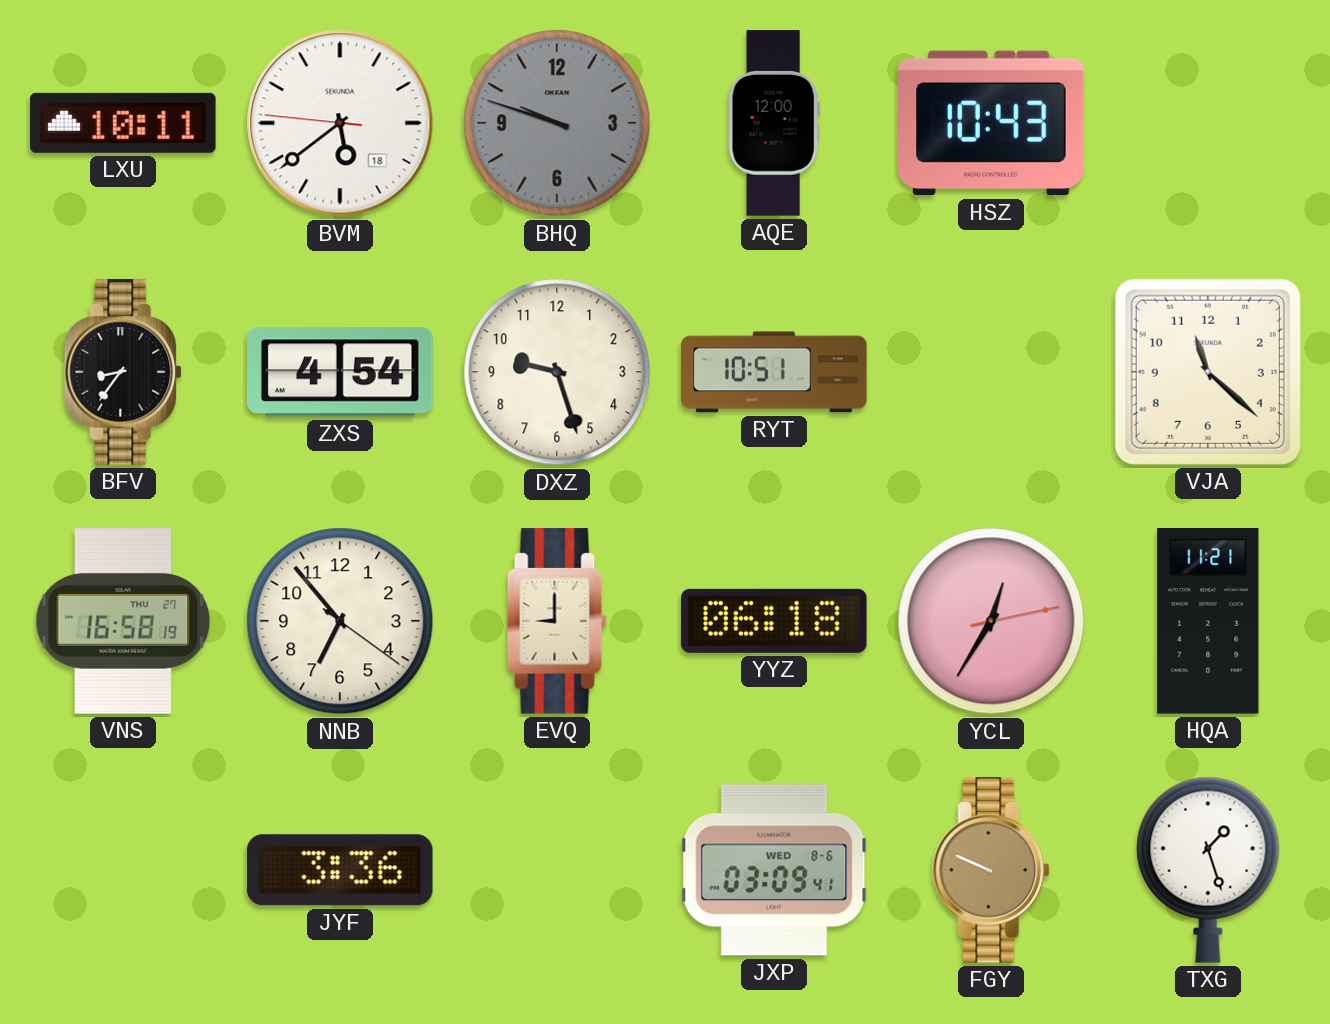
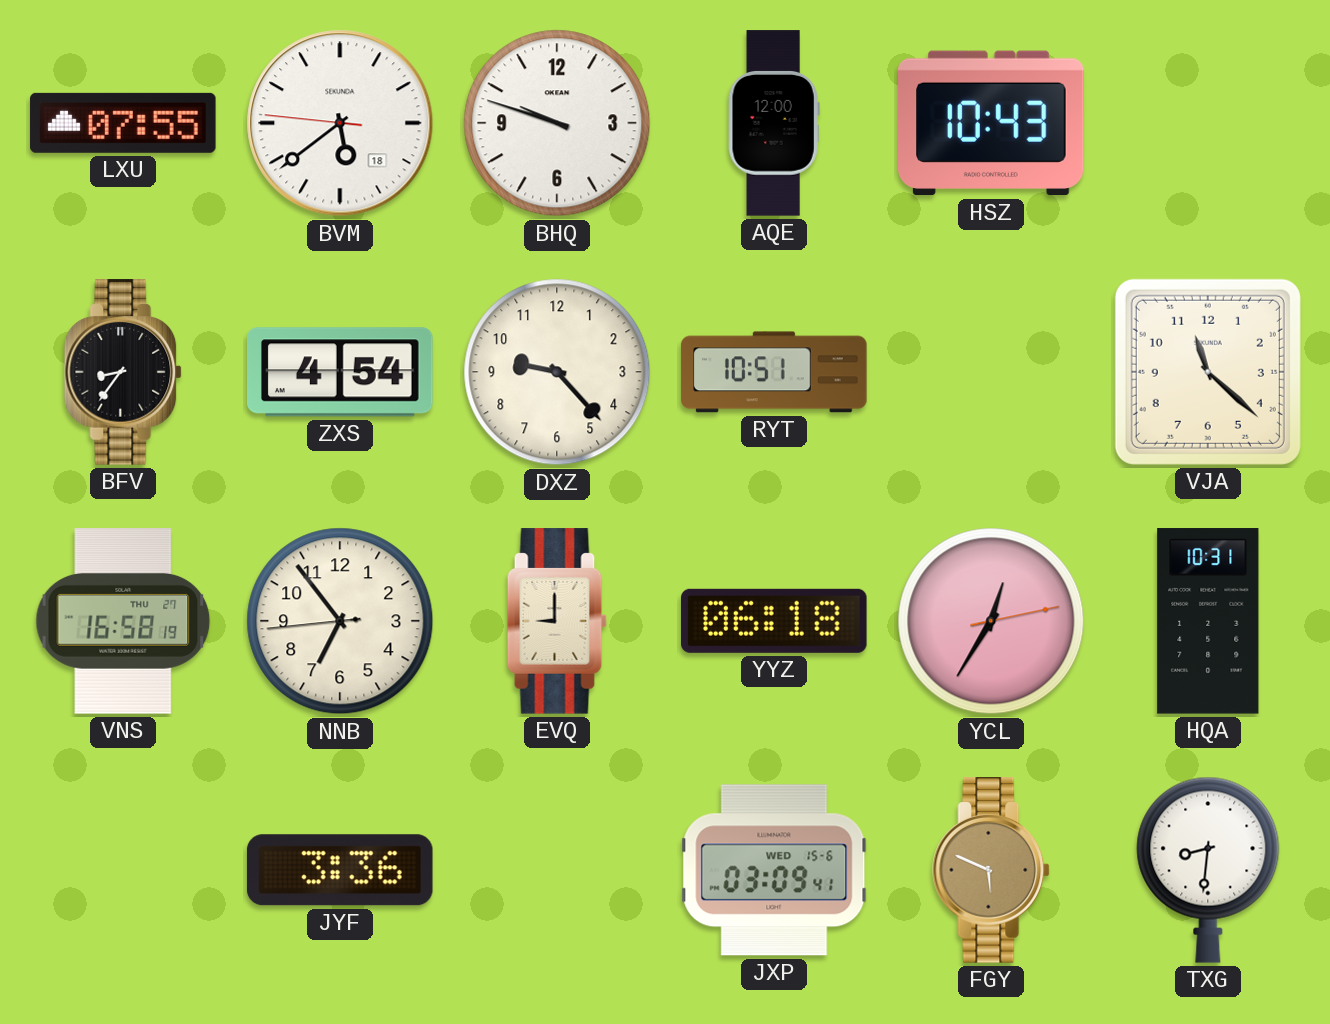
LXU: 10:11 -> 07:55
BHQ dial: grey -> white
DXZ: 9:27 -> 9:23
NNB: 6:53:21 -> 6:53:44
HQA: 11:21 -> 10:31
JXP date: WED 8-6 -> WED 15-6
FGY: 9:49 -> 5:49
TXG: 1:27 -> 8:31
